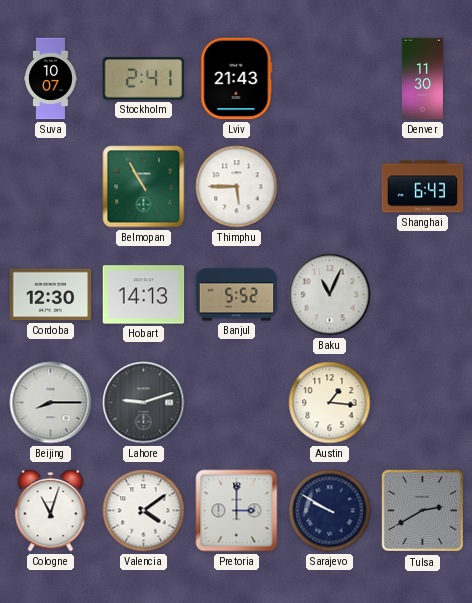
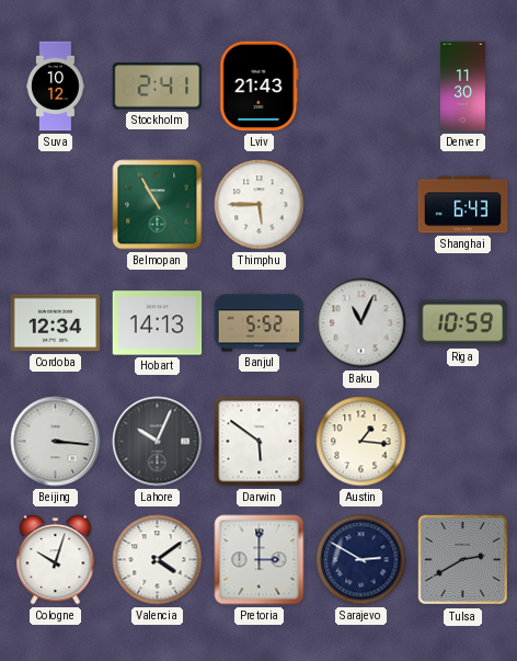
Suva: 10:07 -> 10:12
Cordoba: 12:30 -> 12:34
Riga: none -> 10:59
Beijing: 8:15 -> 3:16
Lahore: 9:12 -> 10:04
Darwin: none -> 5:51
Cologne: 11:03 -> 10:03
Sarajevo: 9:50 -> 2:50
